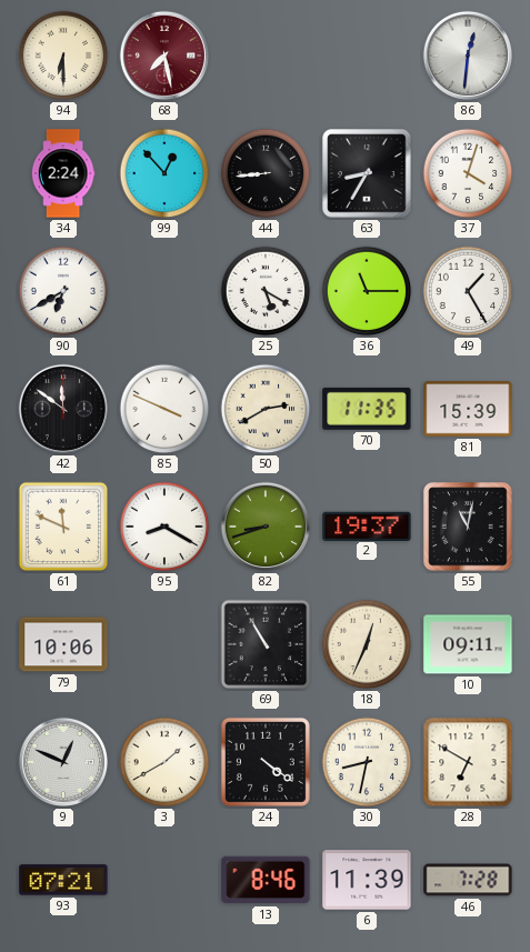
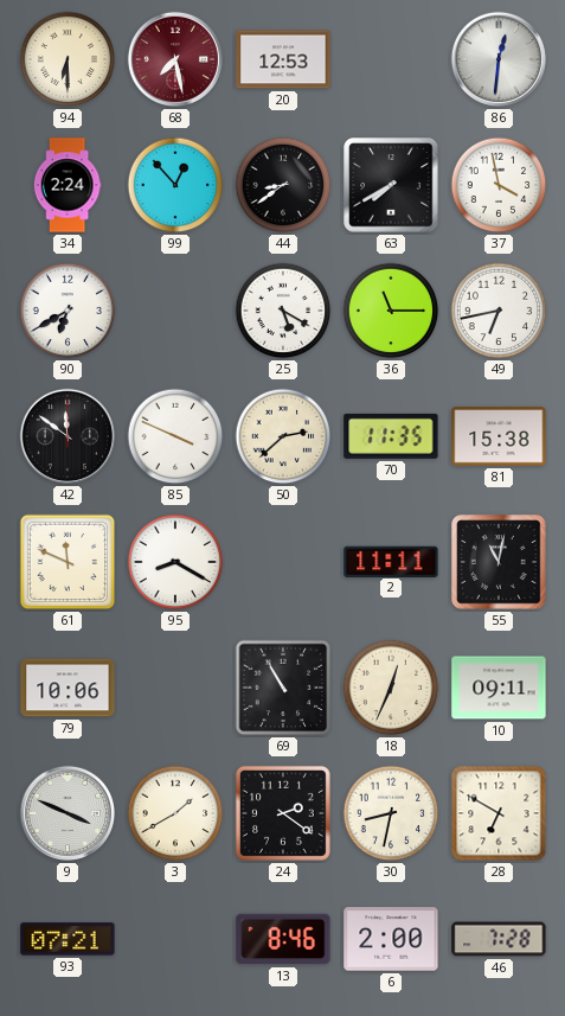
20: none -> 12:53
44: 8:44 -> 8:39
63: 8:35 -> 7:40
37: 4:03 -> 3:58
49: 1:25 -> 6:43
50: 2:40 -> 2:38
81: 15:39 -> 15:38
82: 8:42 -> none
2: 19:37 -> 11:11
9: 12:49 -> 3:49
24: 4:21 -> 2:21
6: 11:39 -> 2:00
